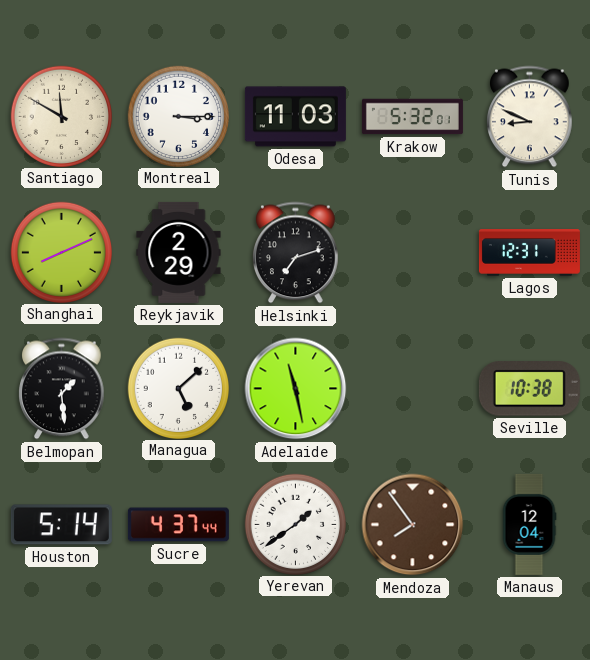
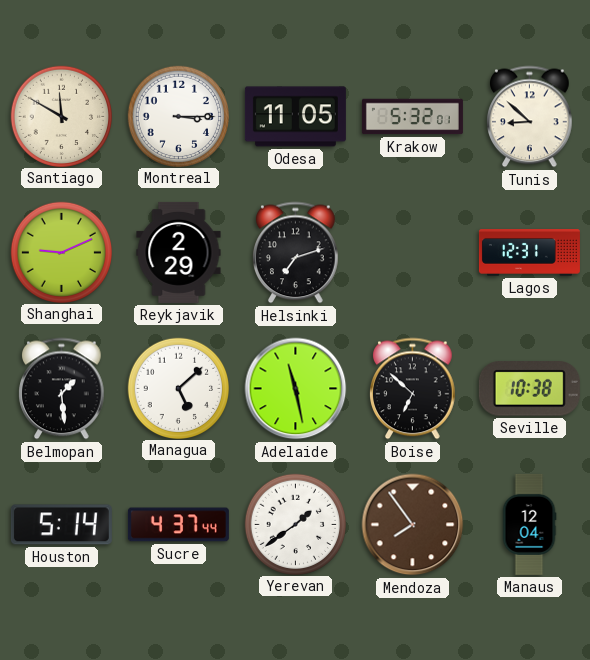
Odesa: 11:03 -> 11:05
Tunis: 8:49 -> 8:52
Shanghai: 8:11 -> 9:11
Boise: none -> 6:52
